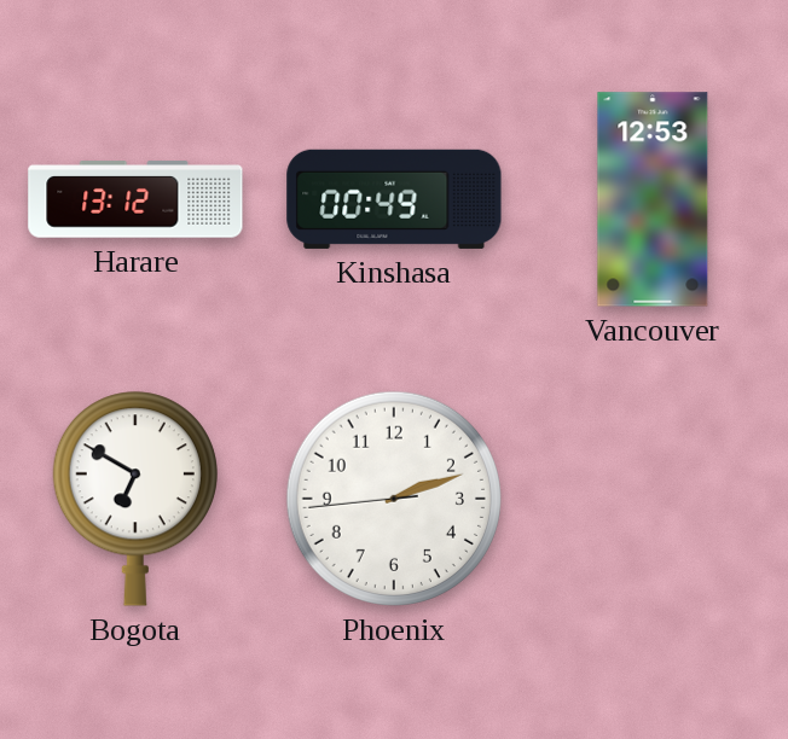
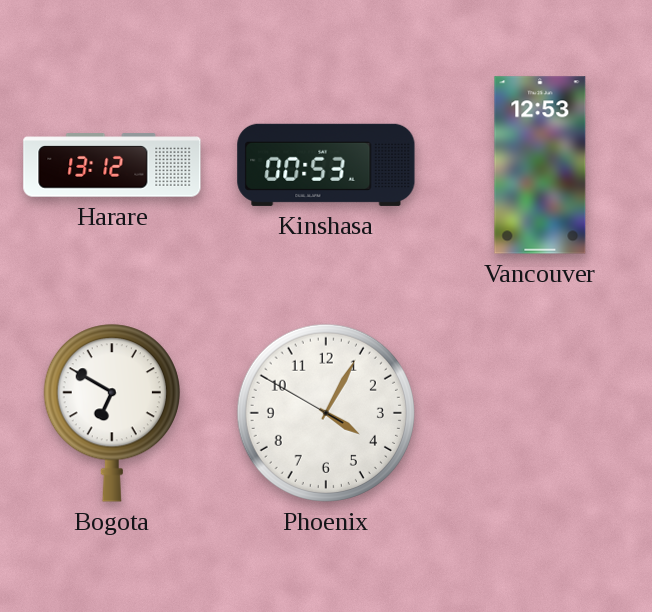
Kinshasa: 00:49 -> 00:53
Phoenix: 2:11 -> 4:04
